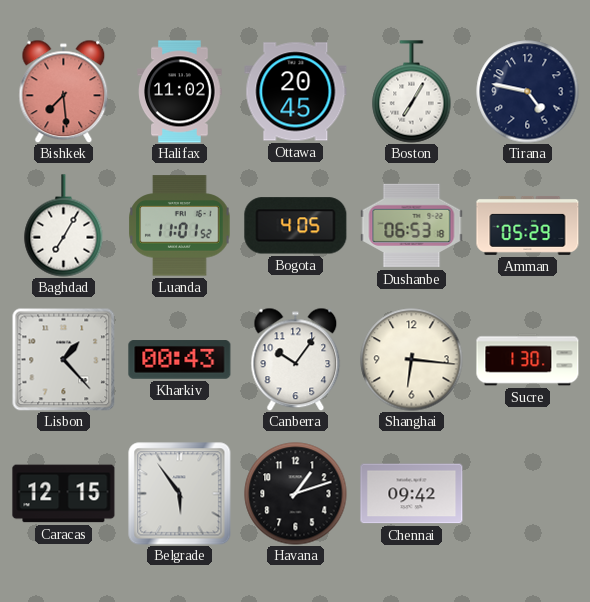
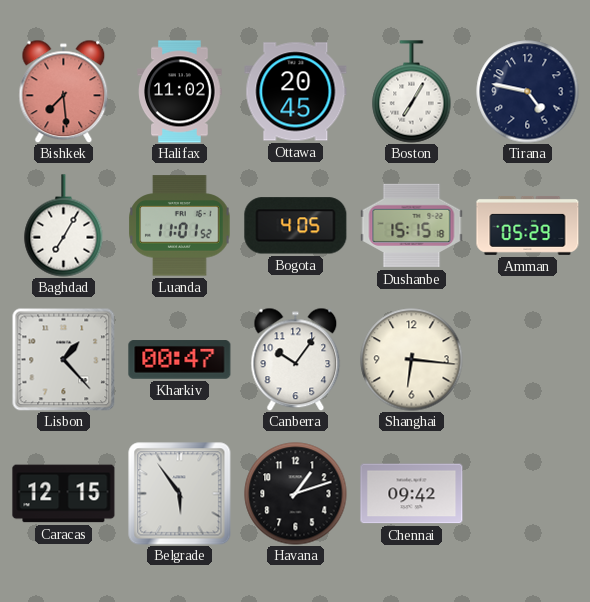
Dushanbe: 06:53 -> 15:15
Kharkiv: 00:43 -> 00:47
Sucre: 1:30 -> none
